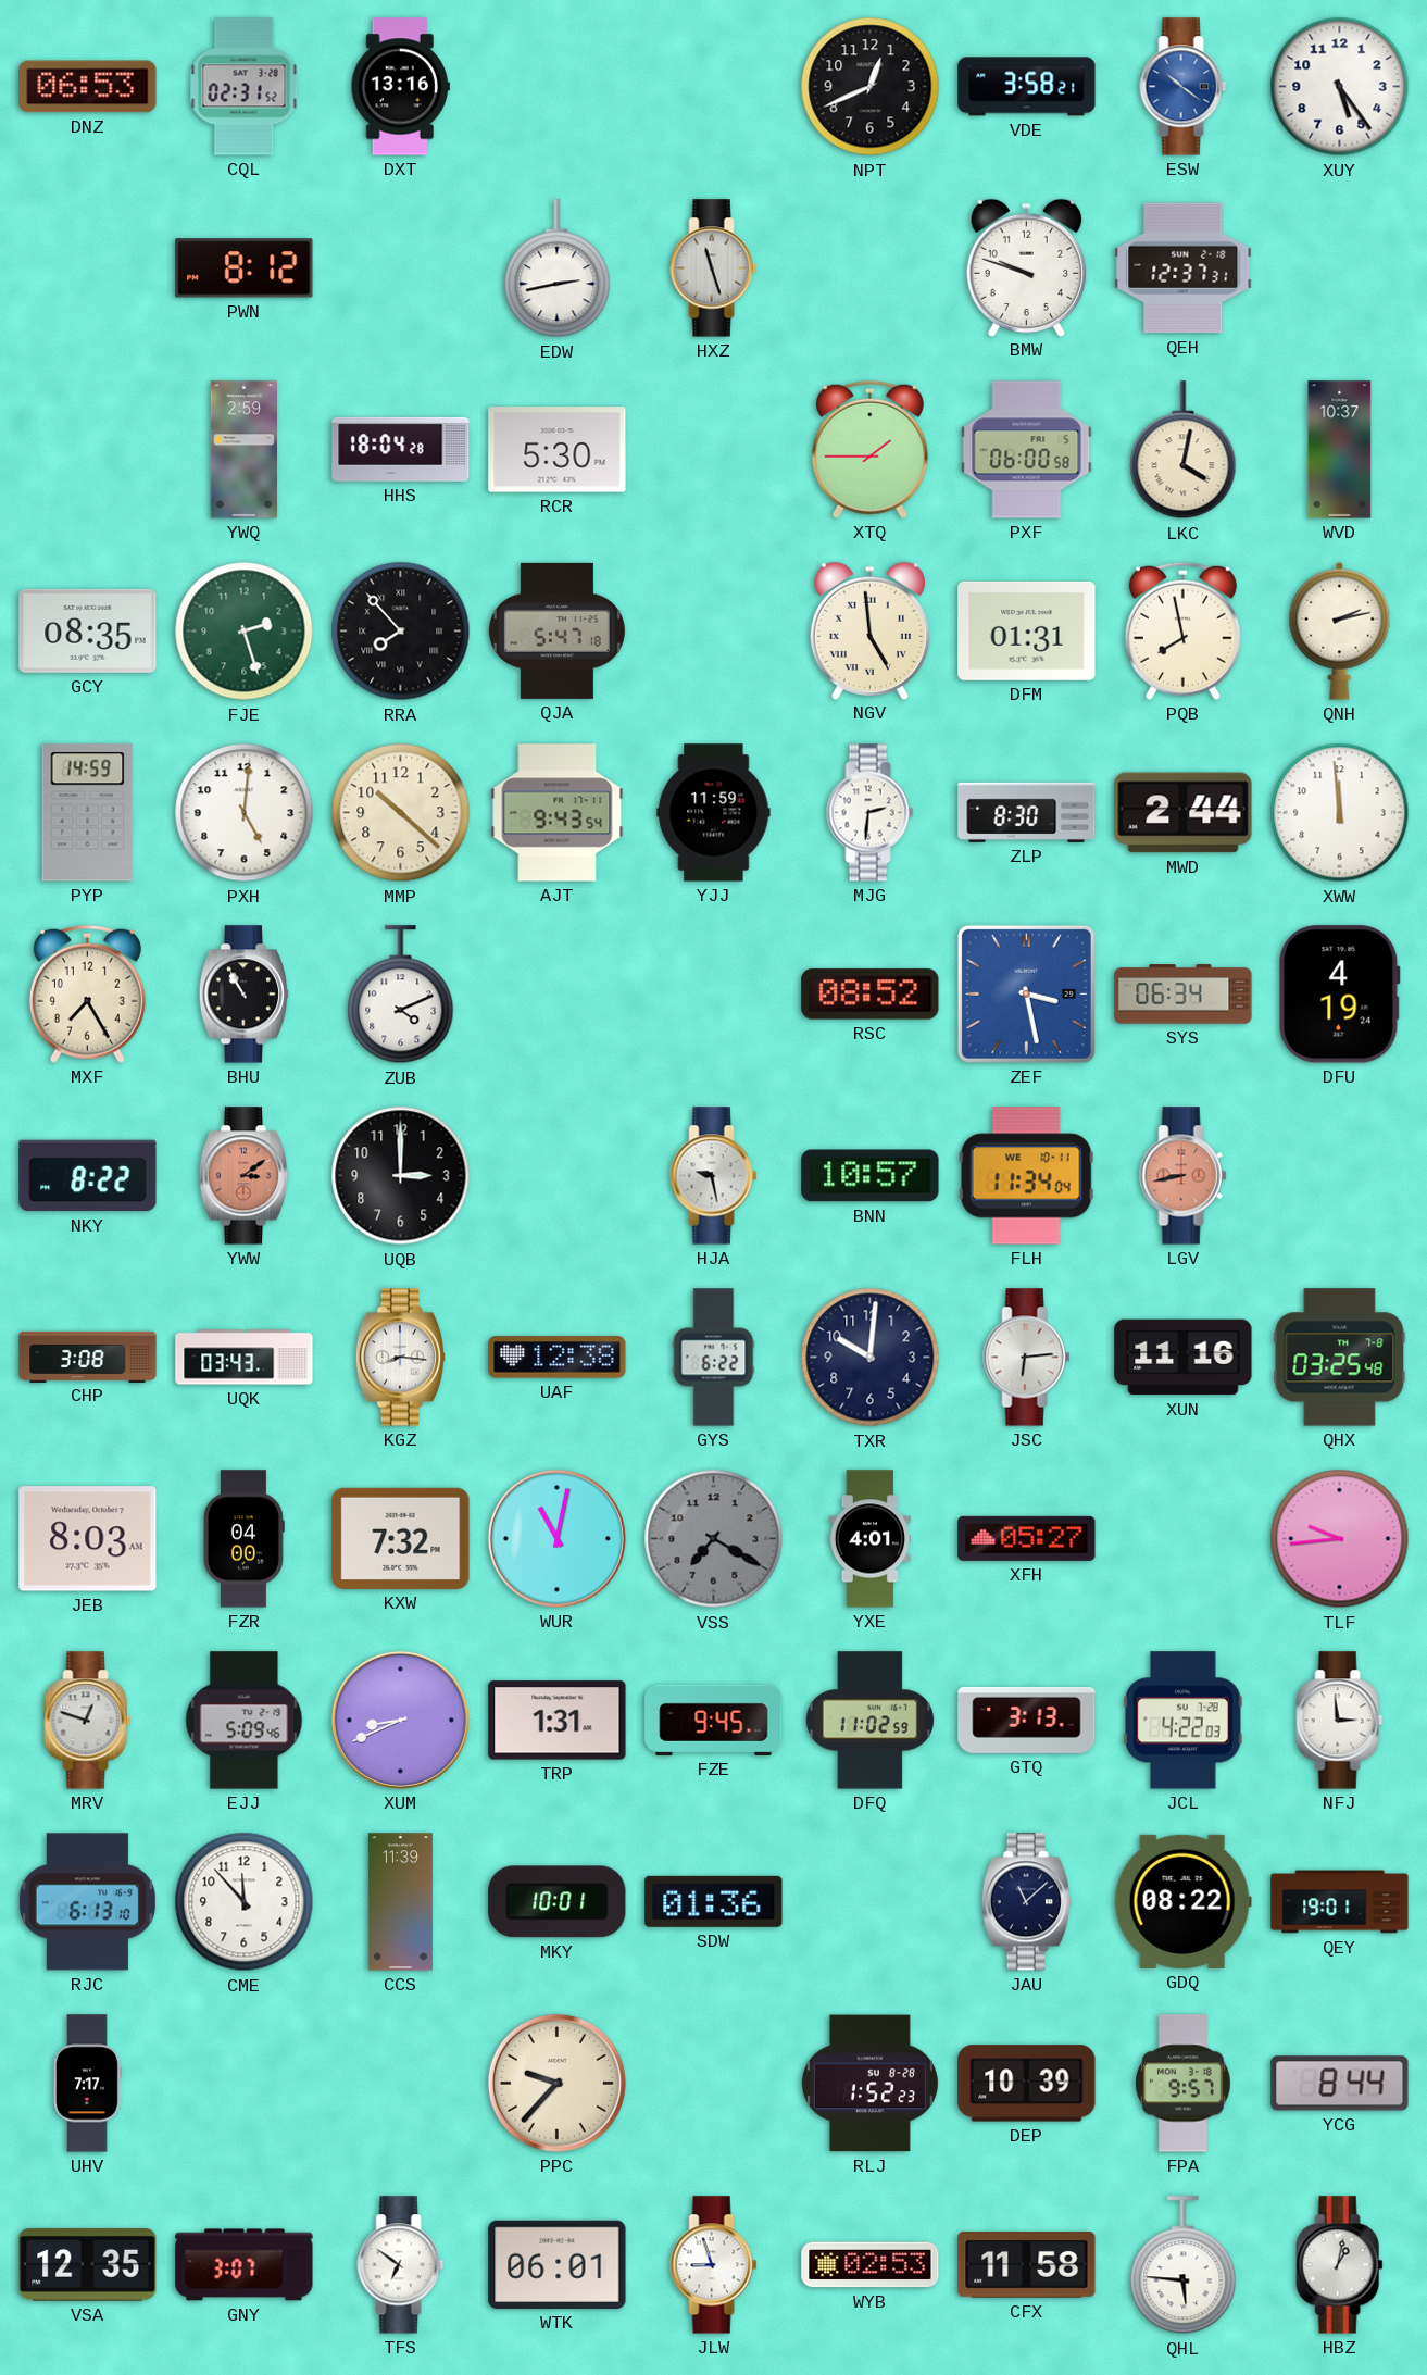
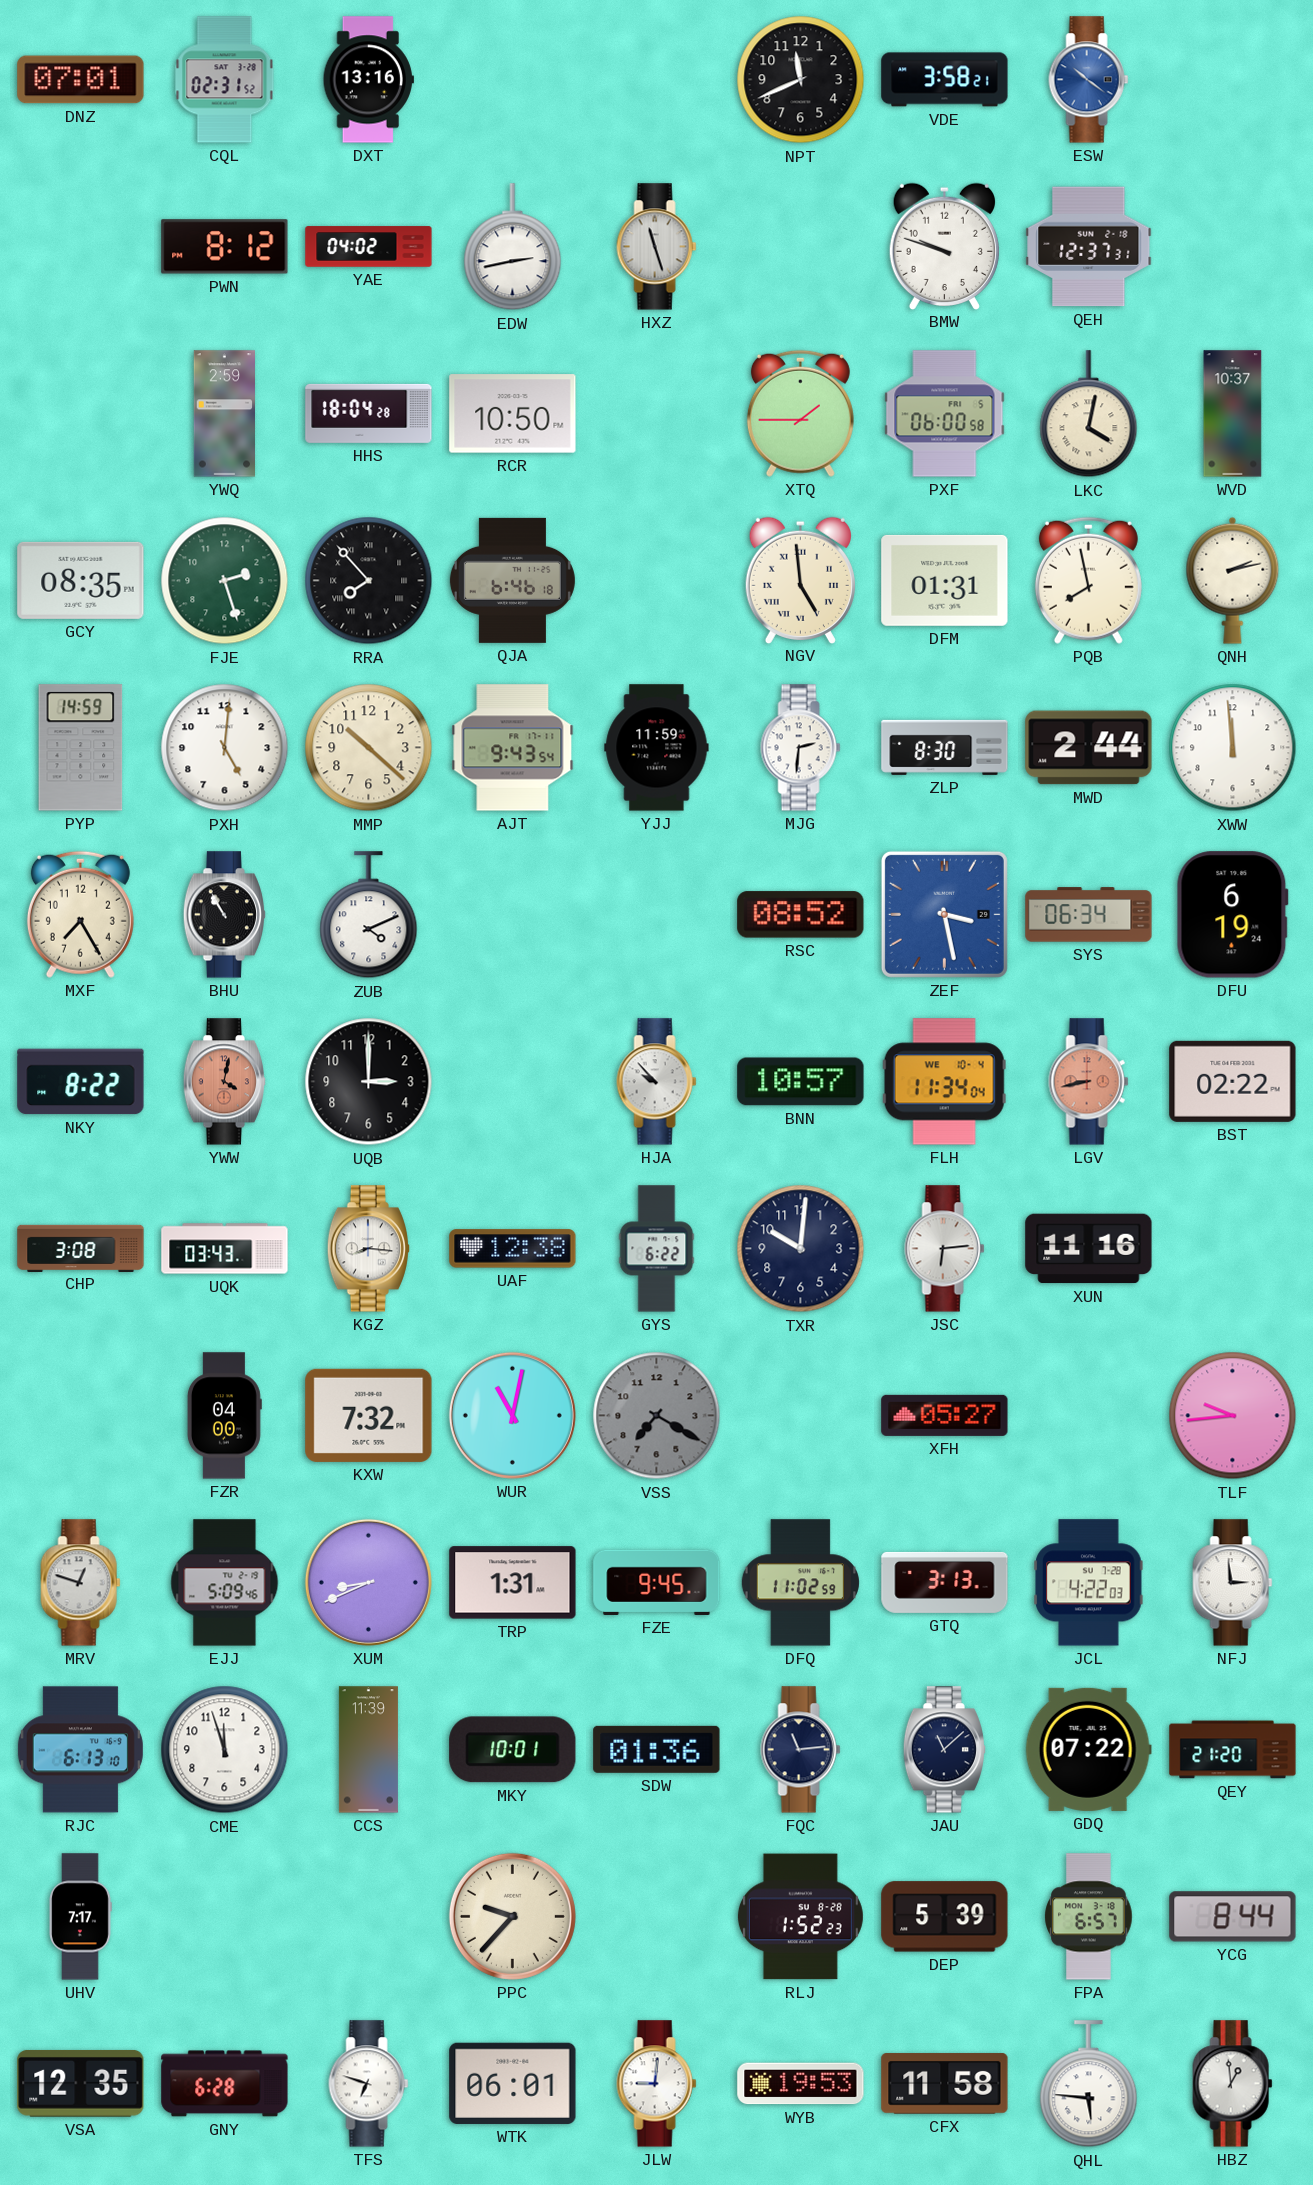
DNZ: 06:53 -> 07:01
NPT: 12:41 -> 11:41
XUY: 5:24 -> none
YAE: none -> 04:02
RCR: 5:30 -> 10:50
QJA: 5:47 -> 6:46
DFU: 4:19 -> 6:19
YWW: 3:09 -> 4:02
HJA: 9:28 -> 9:53
FLH date: WE 10-11 -> WE 10-4
BST: none -> 02:22
QHX: 03:25 -> none
JEB: 8:03 -> none
YXE: 4:01 -> none
CME: 11:53 -> 11:57
FQC: none -> 11:14
GDQ: 08:22 -> 07:22
QEY: 19:01 -> 21:20
DEP: 10:39 -> 5:39
FPA: 9:57 -> 6:57
GNY: 3:07 -> 6:28
TFS: 6:51 -> 6:48
JLW: 8:57 -> 9:01
WYB: 02:53 -> 19:53
HBZ: 1:02 -> 12:59
